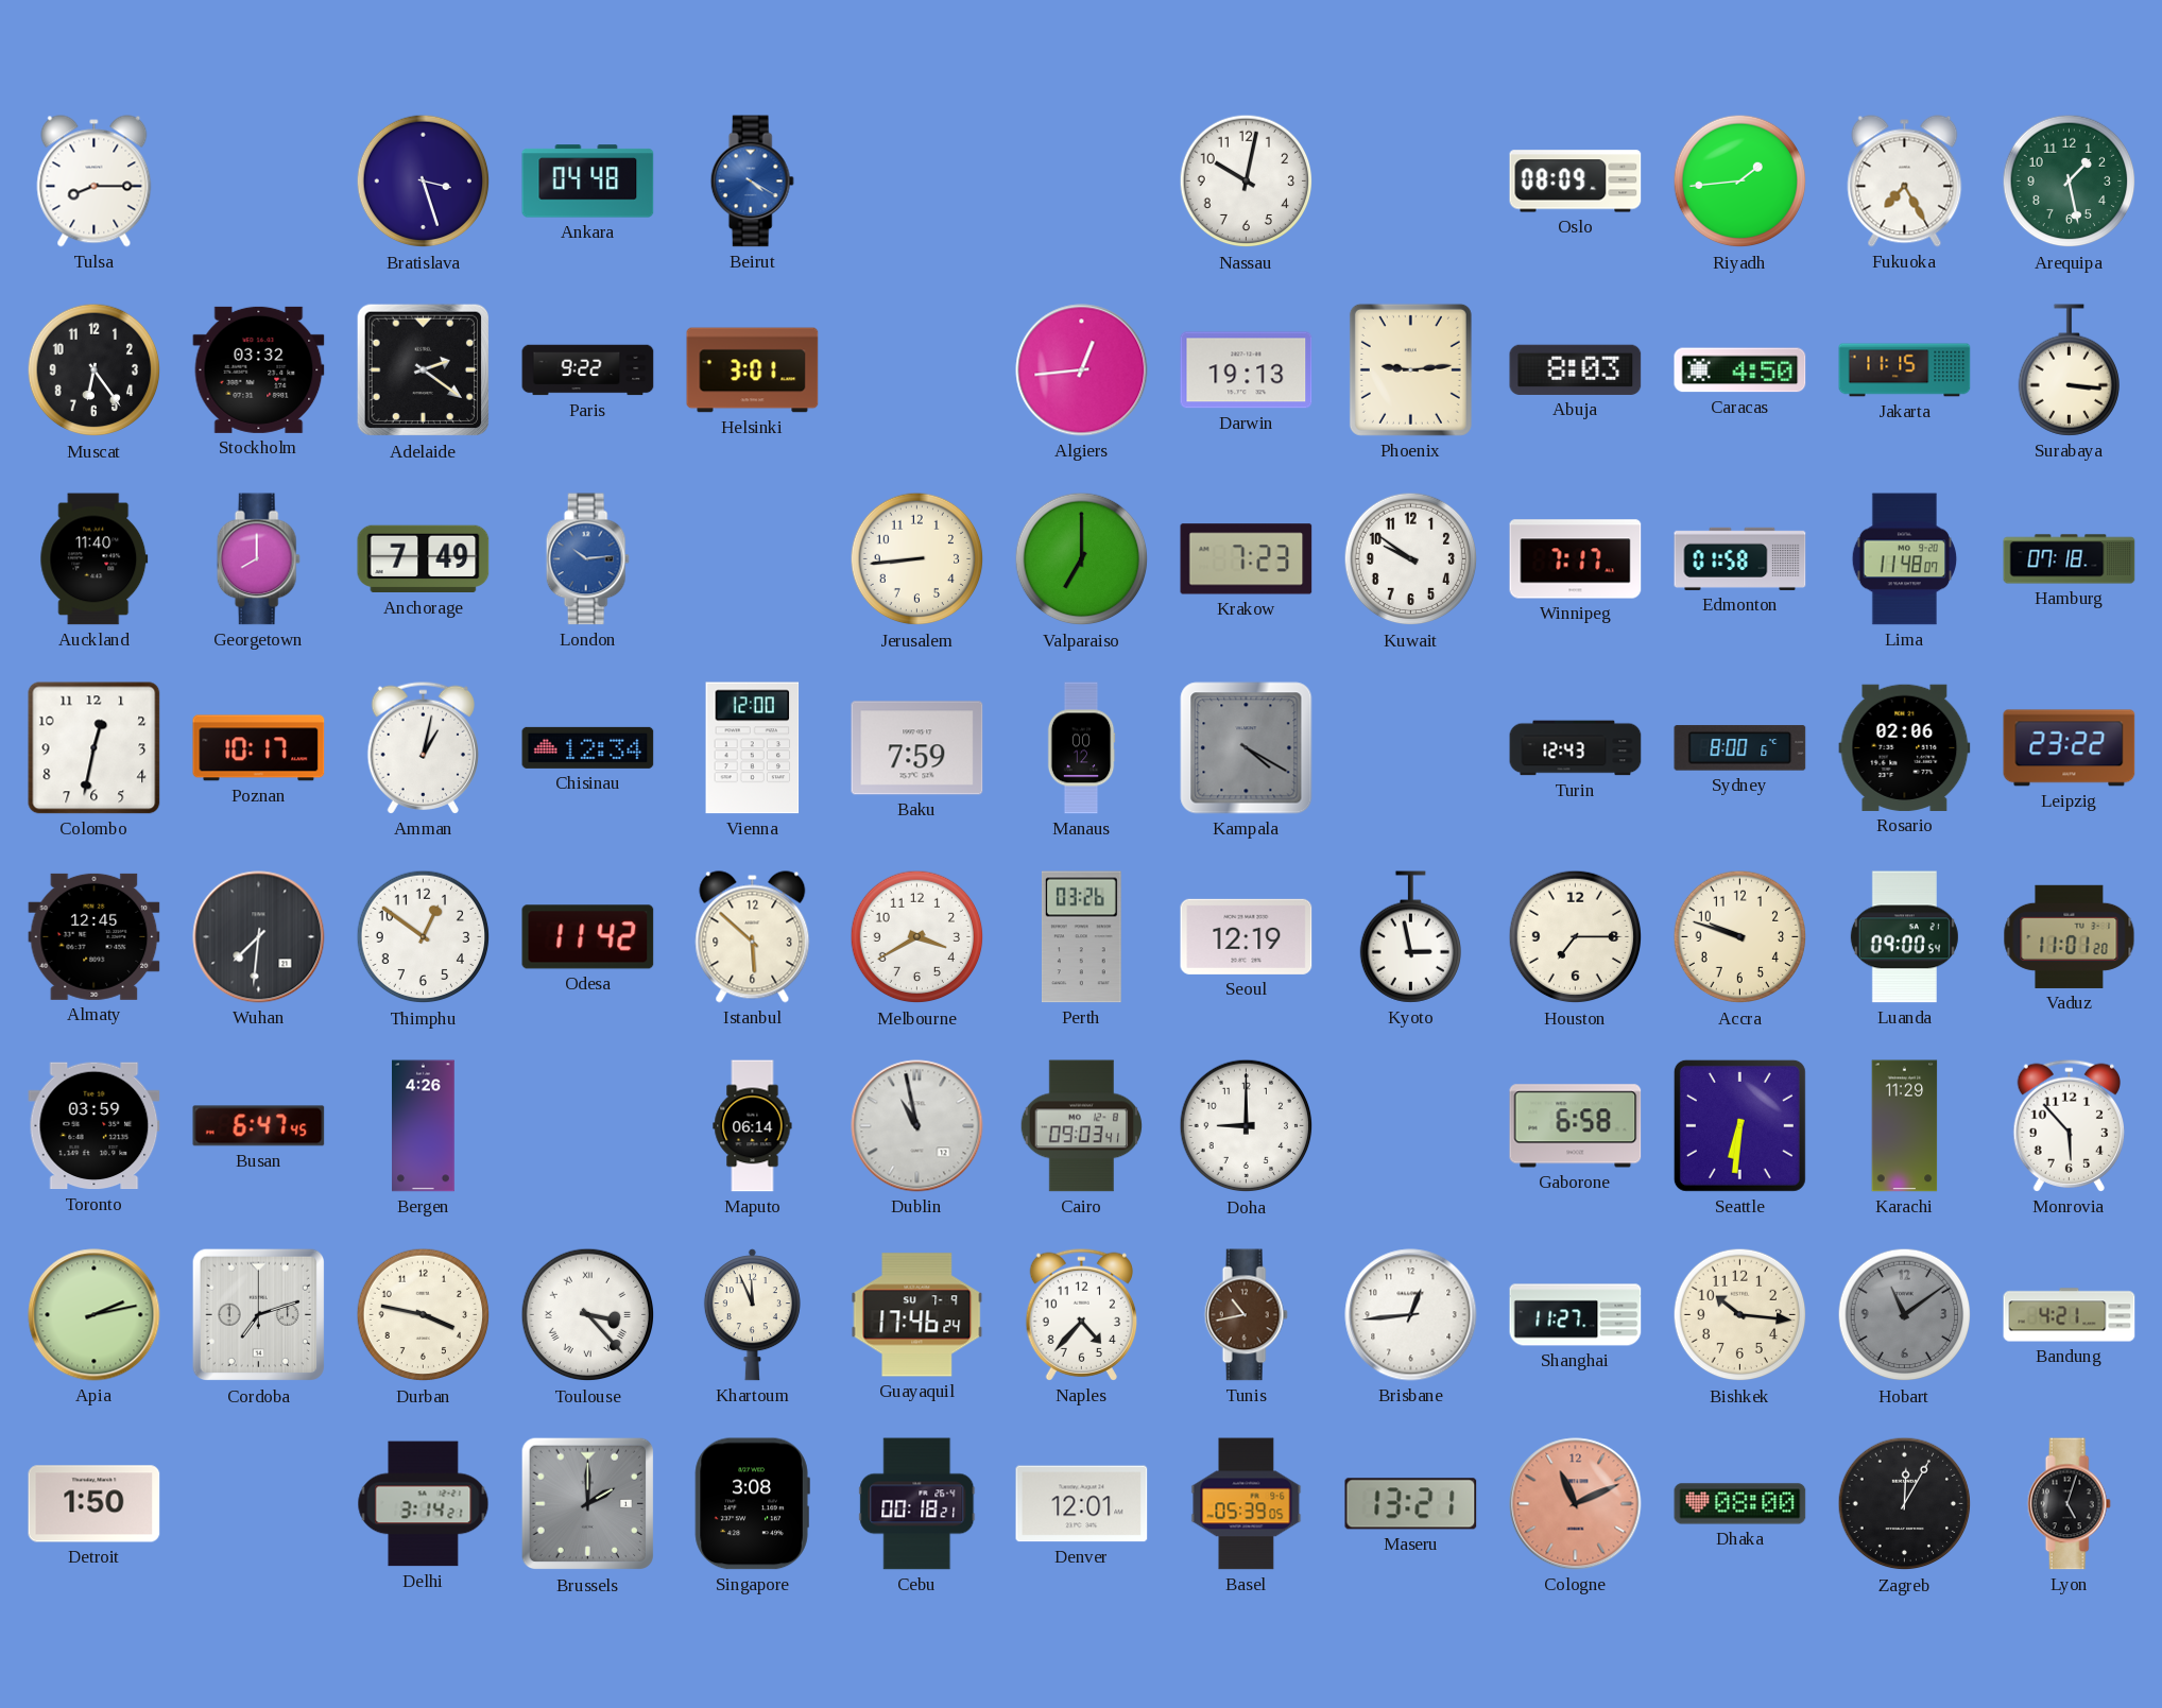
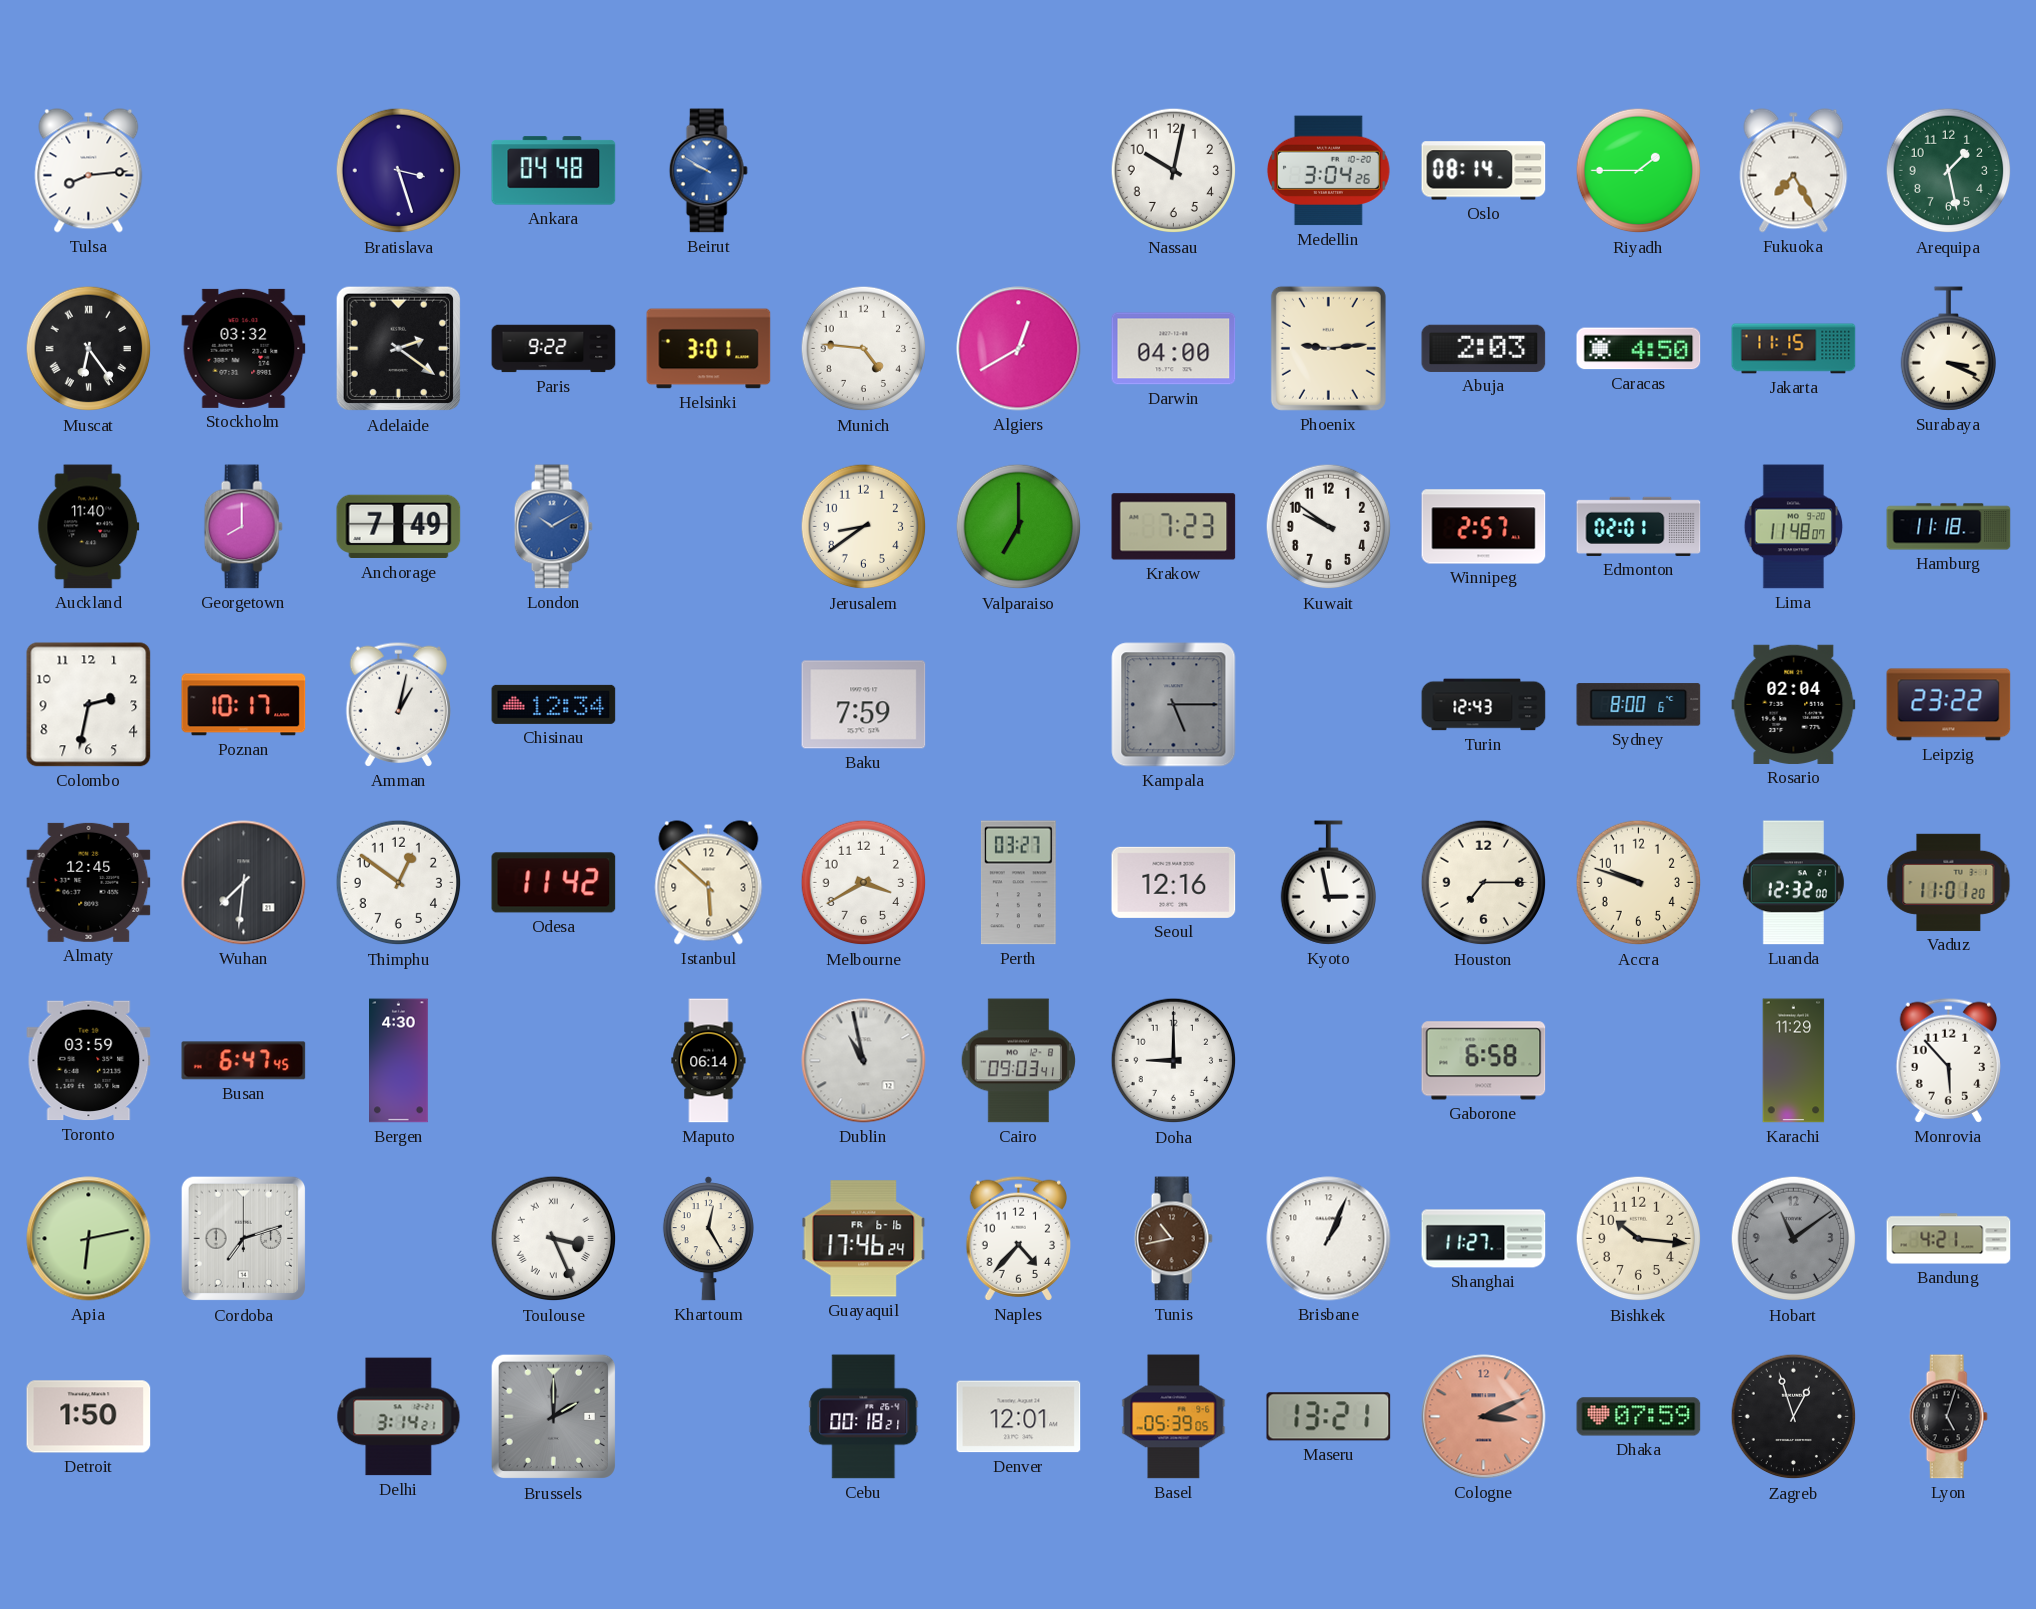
Tulsa: 8:15 -> 8:14
Beirut: 4:20 -> 9:50
Medellin: none -> 3:04
Oslo: 08:09 -> 08:14
Riyadh: 1:44 -> 1:45
Muscat numerals: Arabic -> Roman
Munich: none -> 4:46
Algiers: 12:44 -> 12:40
Darwin: 19:13 -> 04:00
Abuja: 8:03 -> 2:03
Surabaya: 3:16 -> 3:19
London: 10:14 -> 10:10
Jerusalem: 8:44 -> 8:39
Winnipeg: 7:17 -> 2:57
Edmonton: 01:58 -> 02:01
Hamburg: 07:18 -> 11:18
Colombo: 12:32 -> 2:32
Vienna: 12:00 -> none
Manaus: 00:12 -> none
Kampala: 4:20 -> 5:15
Rosario: 02:06 -> 02:04
Perth: 03:26 -> 03:27
Seoul: 12:19 -> 12:16
Luanda: 09:00 -> 12:32
Bergen: 4:26 -> 4:30
Seattle: 6:31 -> none
Apia: 2:13 -> 6:13
Durban: 3:47 -> none
Toulouse: 3:23 -> 3:26
Khartoum: 11:56 -> 12:25
Guayaquil date: SU 7-9 -> FR 6-16
Brisbane: 12:44 -> 1:04
Singapore: 3:08 -> none
Cologne: 11:11 -> 3:11
Dhaka: 08:00 -> 07:59
Zagreb: 12:05 -> 12:57
